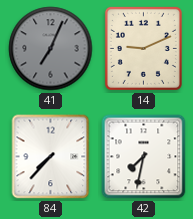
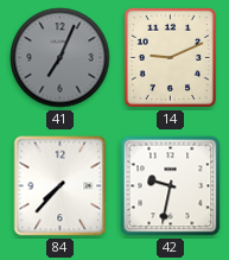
42: 7:32 -> 9:32
